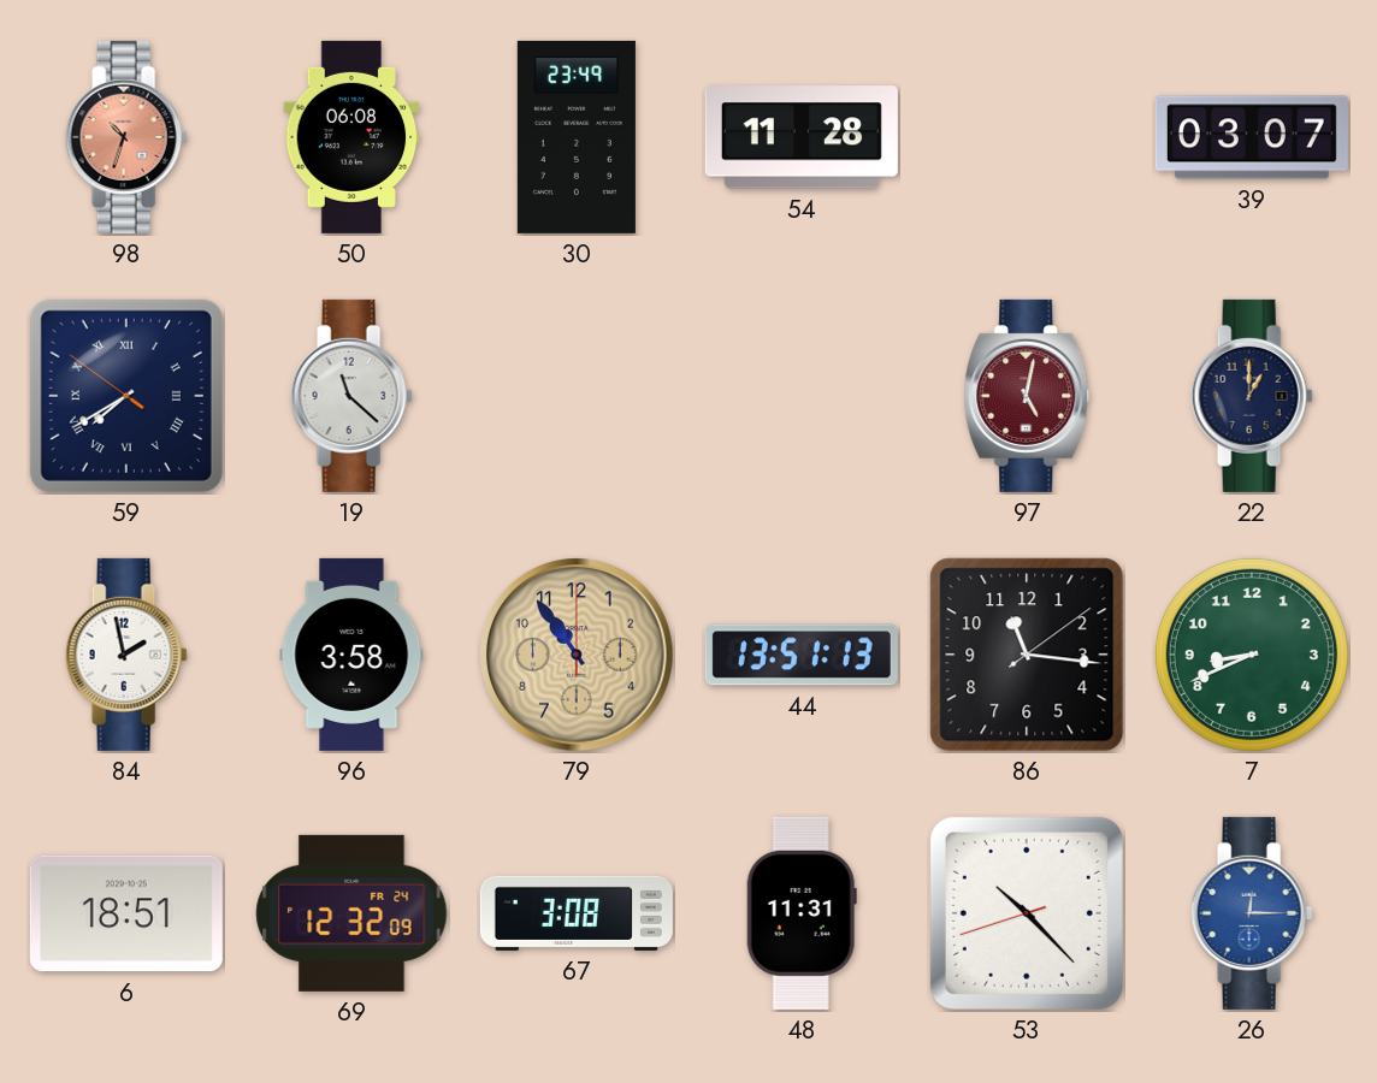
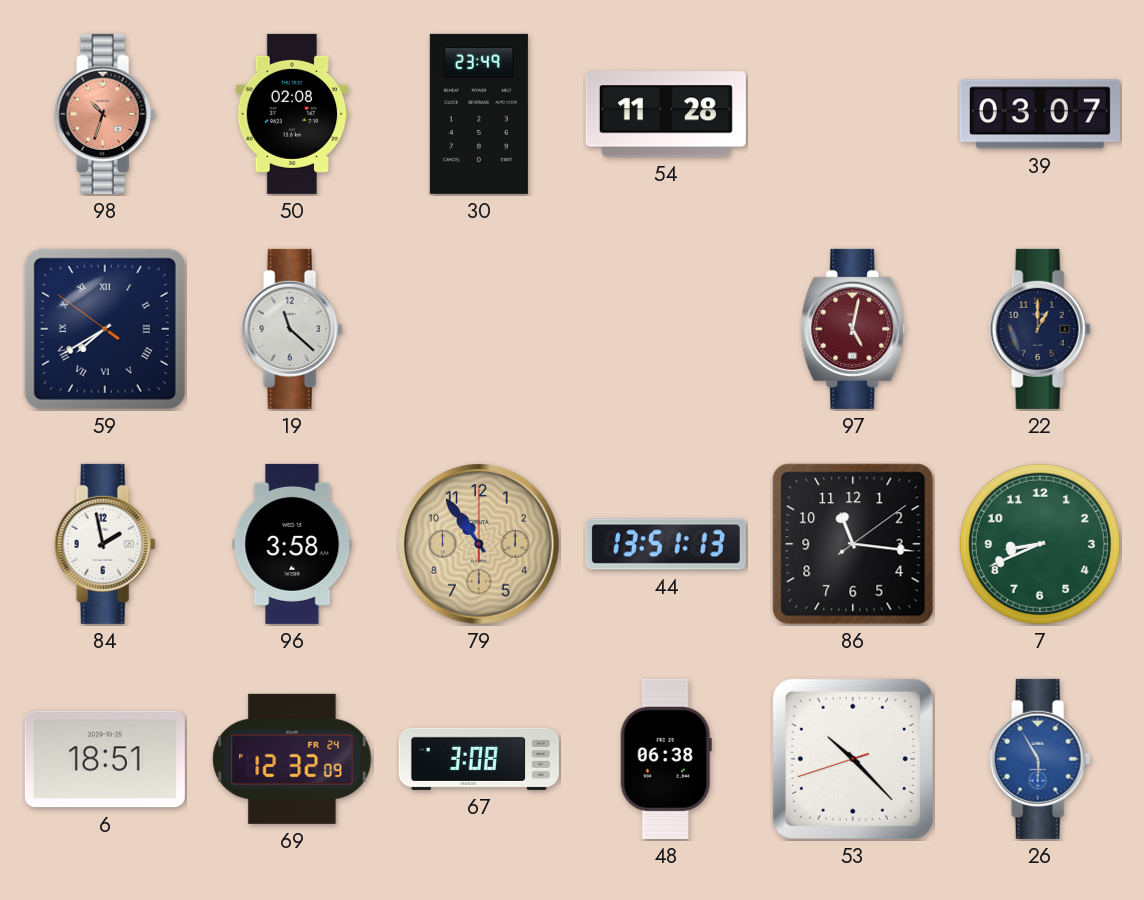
50: 06:08 -> 02:08
48: 11:31 -> 06:38
26: 12:15 -> 5:55
